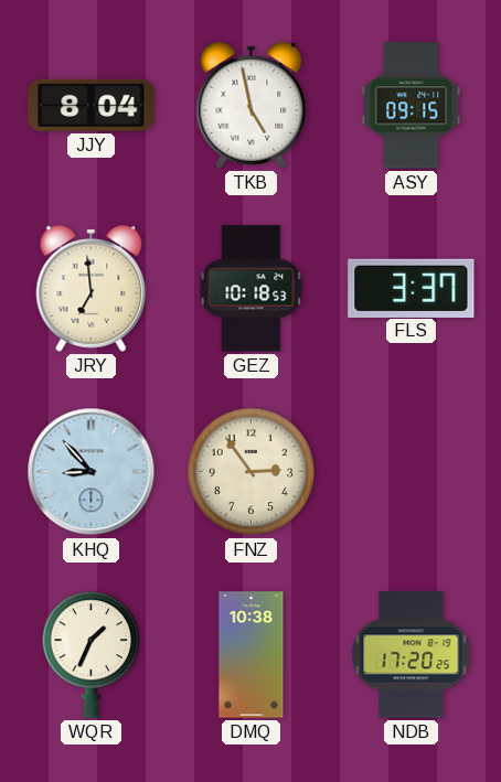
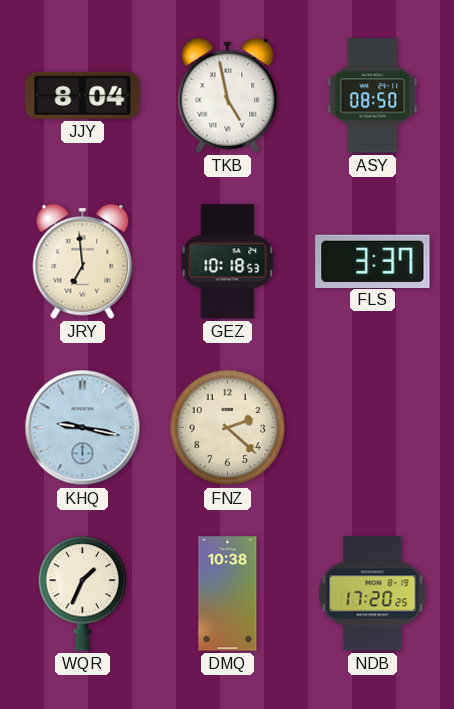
ASY: 09:15 -> 08:50
KHQ: 8:53 -> 9:17
FNZ: 2:54 -> 2:22
